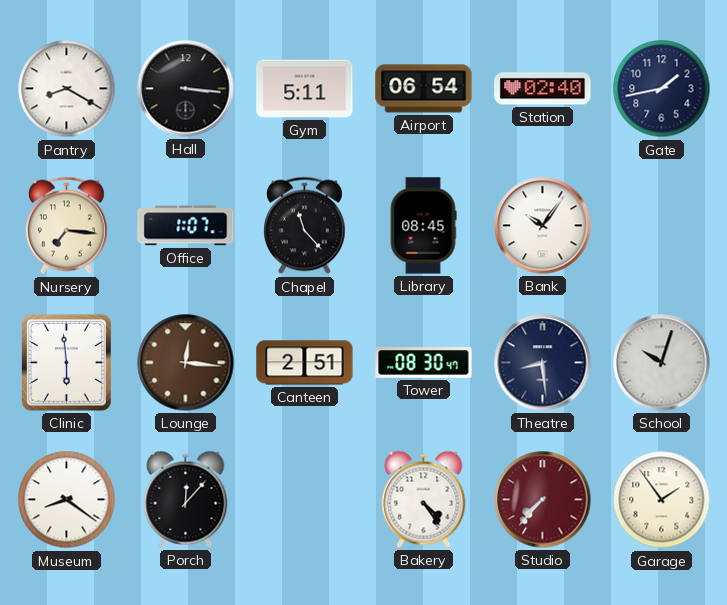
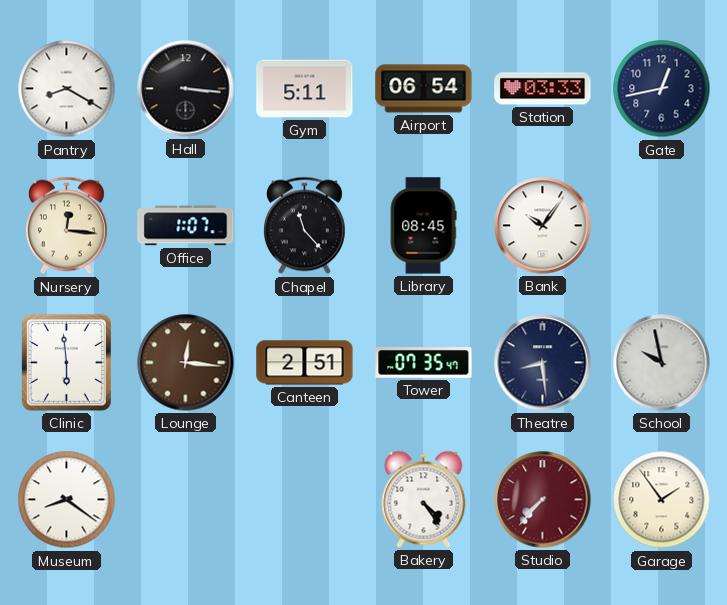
Station: 02:40 -> 03:33
Gate: 1:43 -> 12:43
Nursery: 7:16 -> 12:16
Tower: 08:30 -> 07:35
School: 10:03 -> 9:58
Porch: 12:07 -> none
